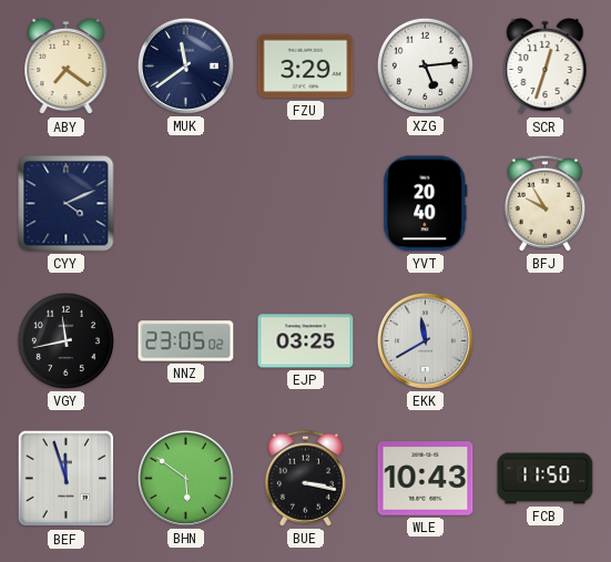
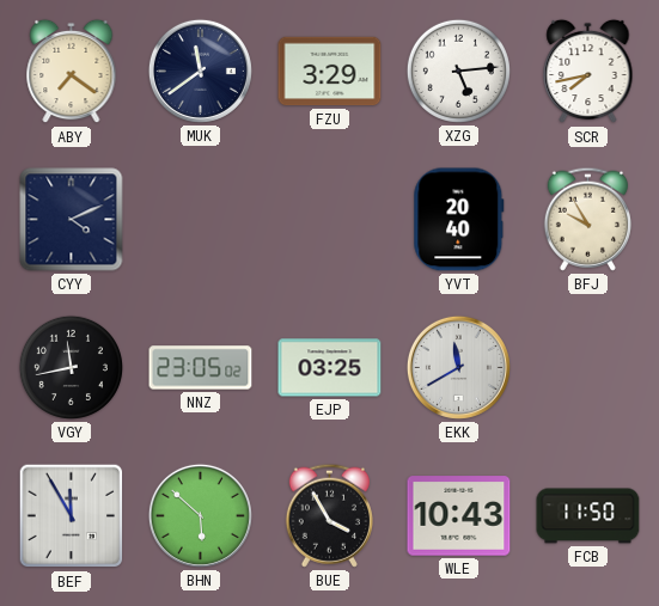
SCR: 12:33 -> 7:43
BEF: 11:57 -> 11:55
BHN: 5:51 -> 5:52
BUE: 3:17 -> 3:55
